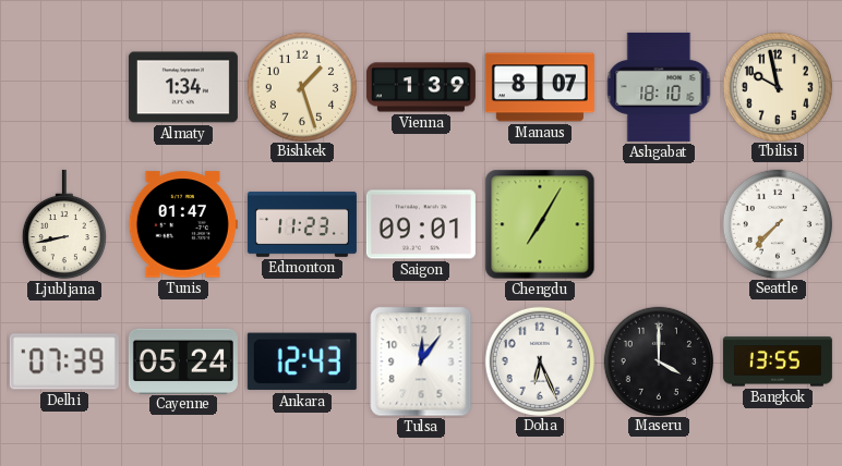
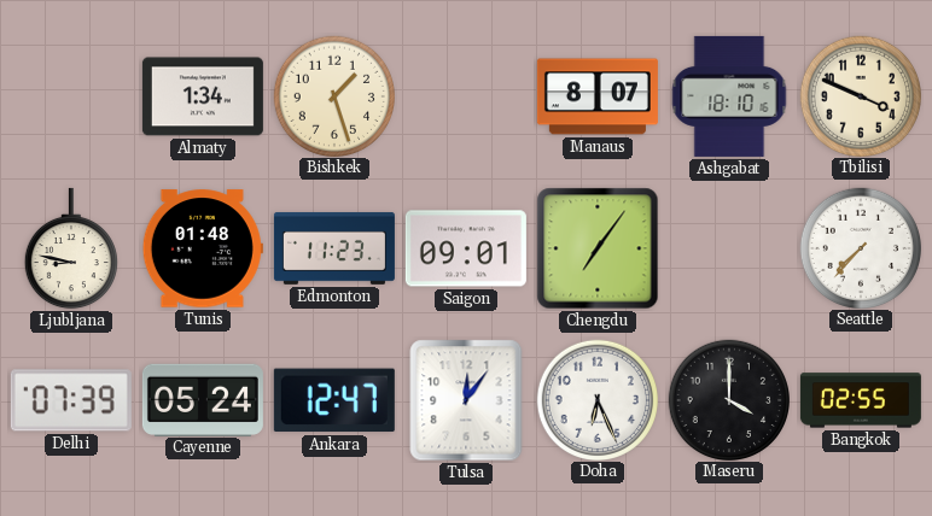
Vienna: 1:39 -> none
Tbilisi: 9:58 -> 3:49
Ljubljana: 8:43 -> 8:47
Tunis: 01:47 -> 01:48
Chengdu: 7:05 -> 7:06
Ankara: 12:43 -> 12:47
Bangkok: 13:55 -> 02:55
